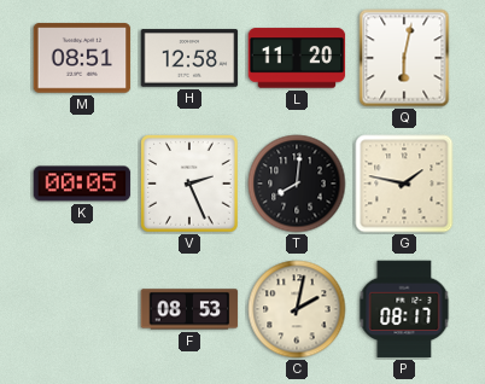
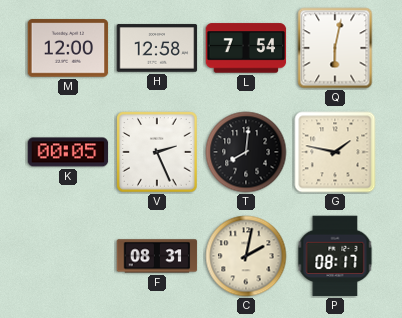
M: 08:51 -> 12:00
L: 11:20 -> 7:54
F: 08:53 -> 08:31
